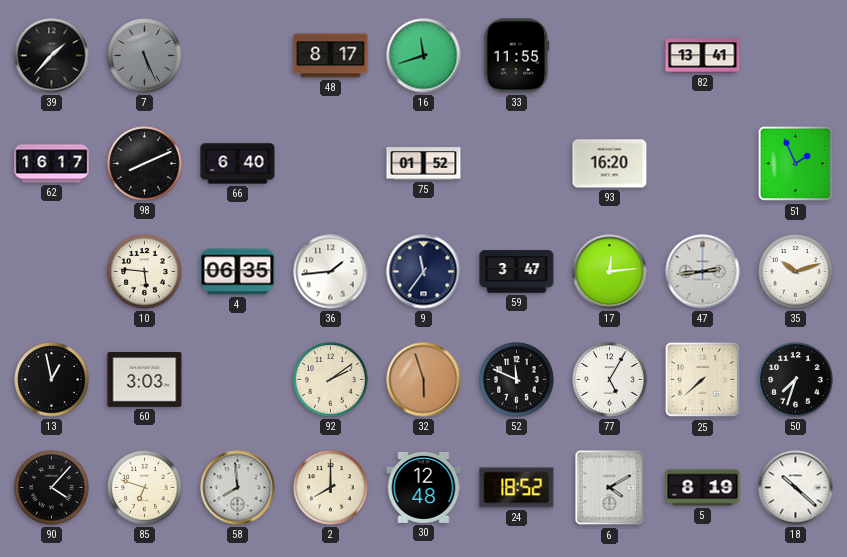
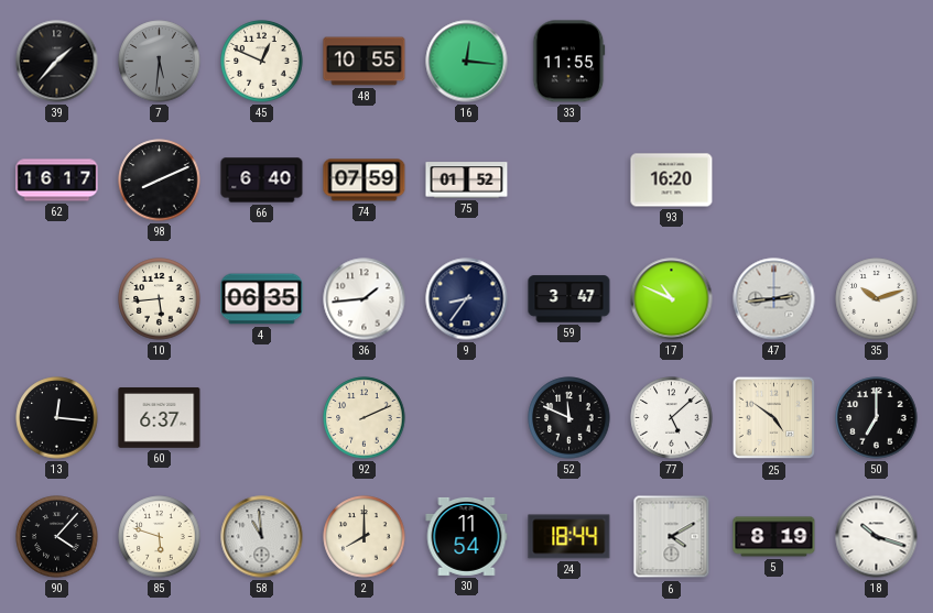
7: 5:26 -> 5:31
45: none -> 12:49
48: 8:17 -> 10:55
16: 11:42 -> 12:16
82: 13:41 -> none
74: none -> 07:59
51: 1:56 -> none
10: 5:46 -> 5:44
9: 11:36 -> 8:36
17: 12:14 -> 10:49
13: 12:58 -> 12:16
60: 3:03 -> 6:37
92: 2:09 -> 2:11
32: 5:57 -> none
77: 5:05 -> 5:08
25: 7:38 -> 4:51
50: 7:33 -> 7:00
85: 6:48 -> 5:48
58: 7:59 -> 10:59
30: 12:48 -> 11:54
24: 18:52 -> 18:44
18: 10:22 -> 10:18
